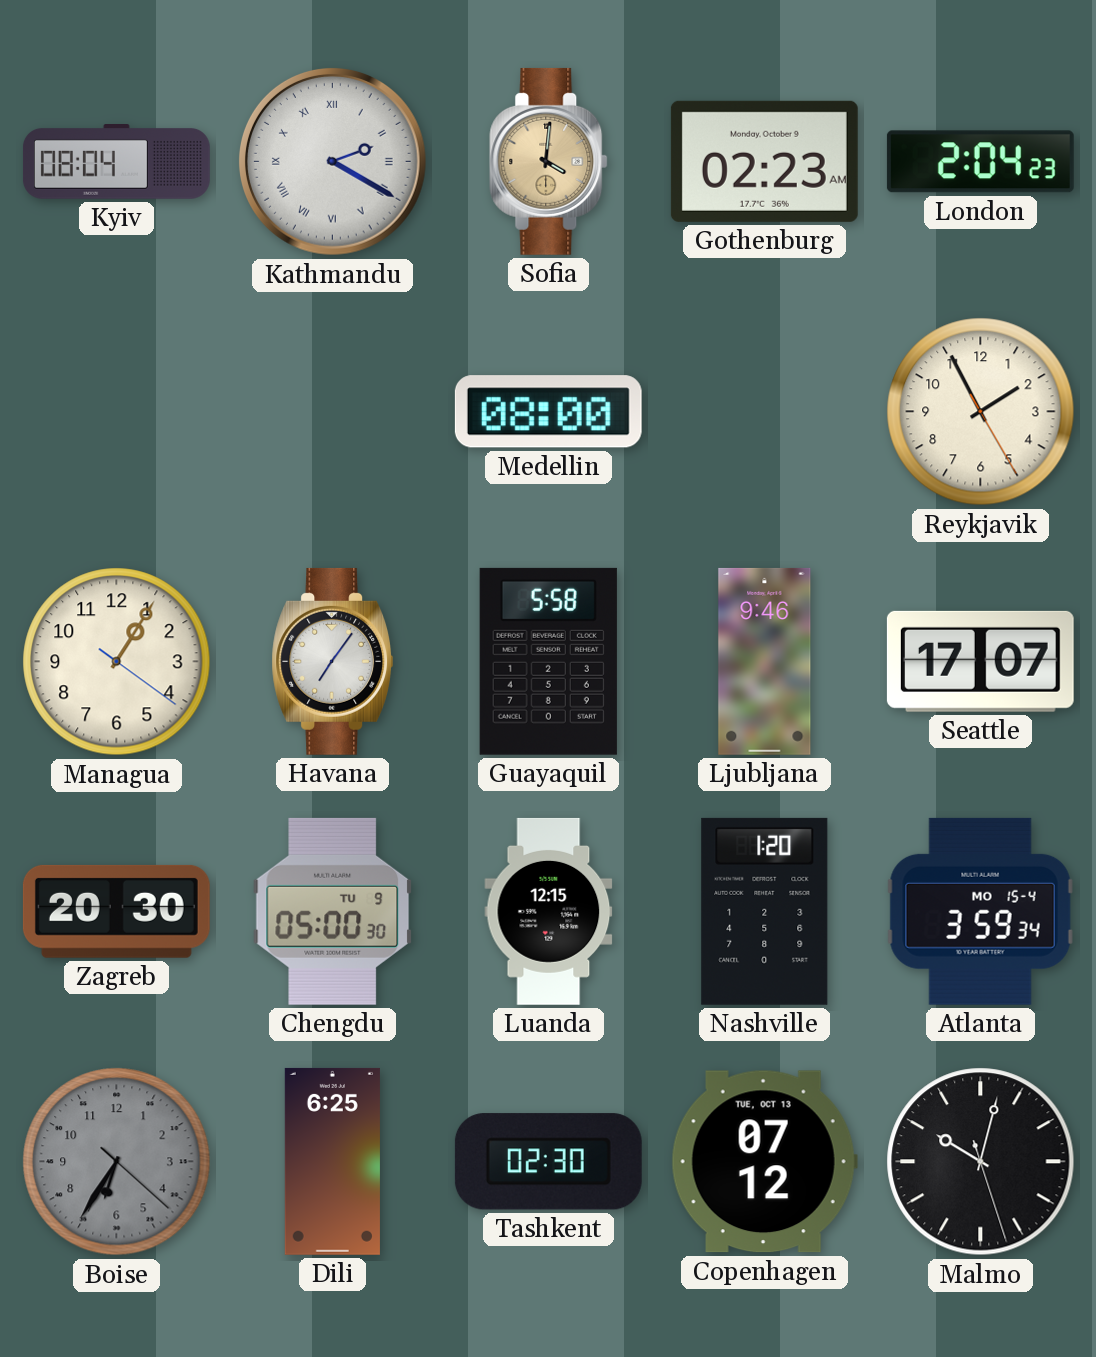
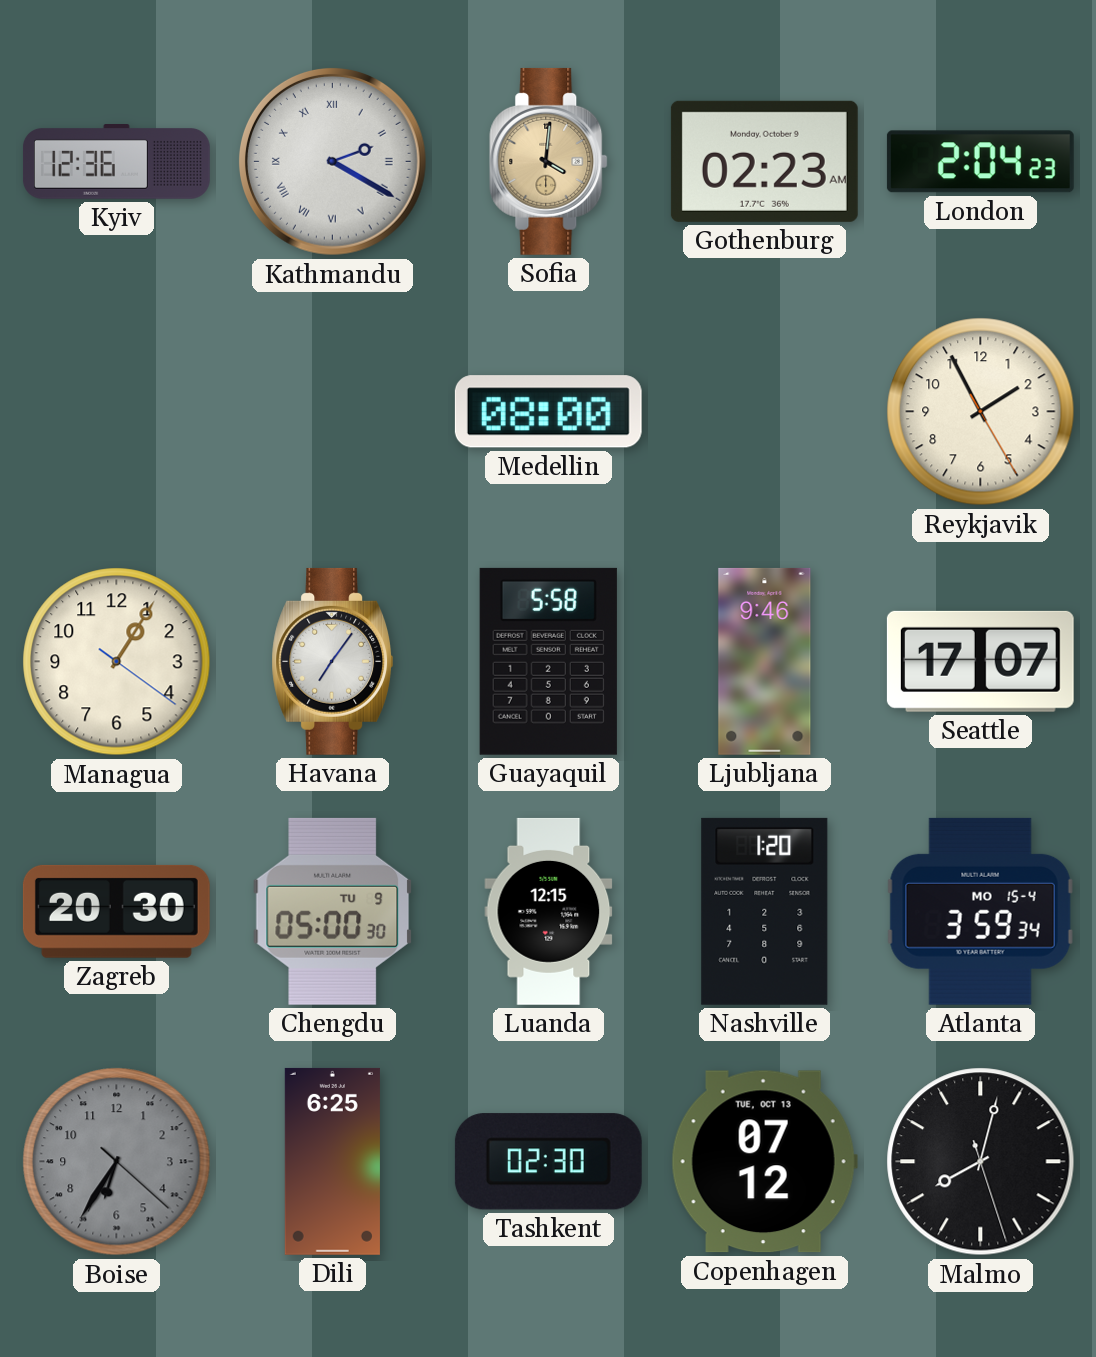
Kyiv: 08:04 -> 12:36
Malmo: 10:02 -> 8:02
